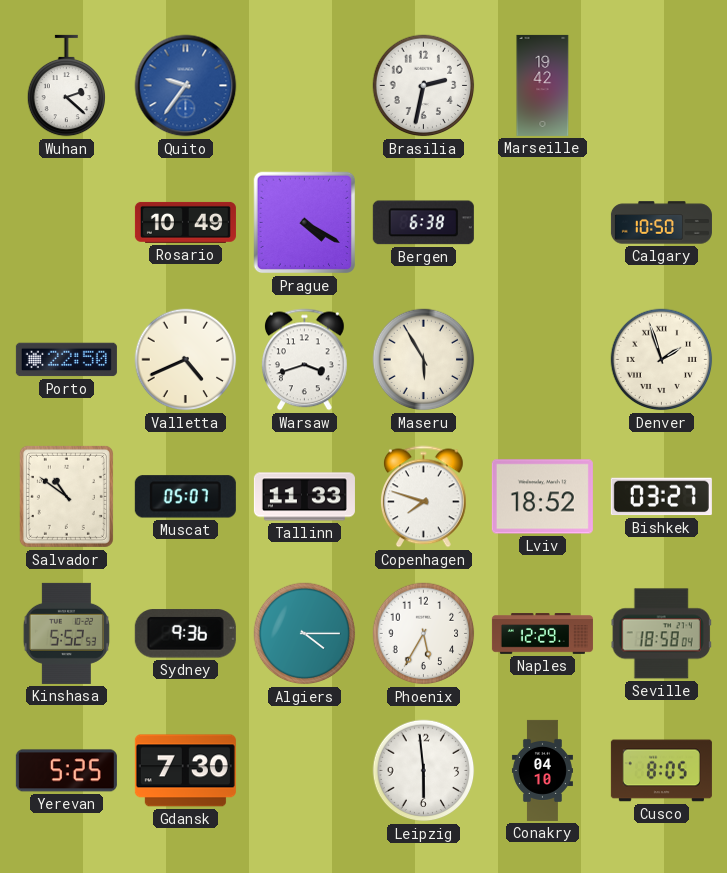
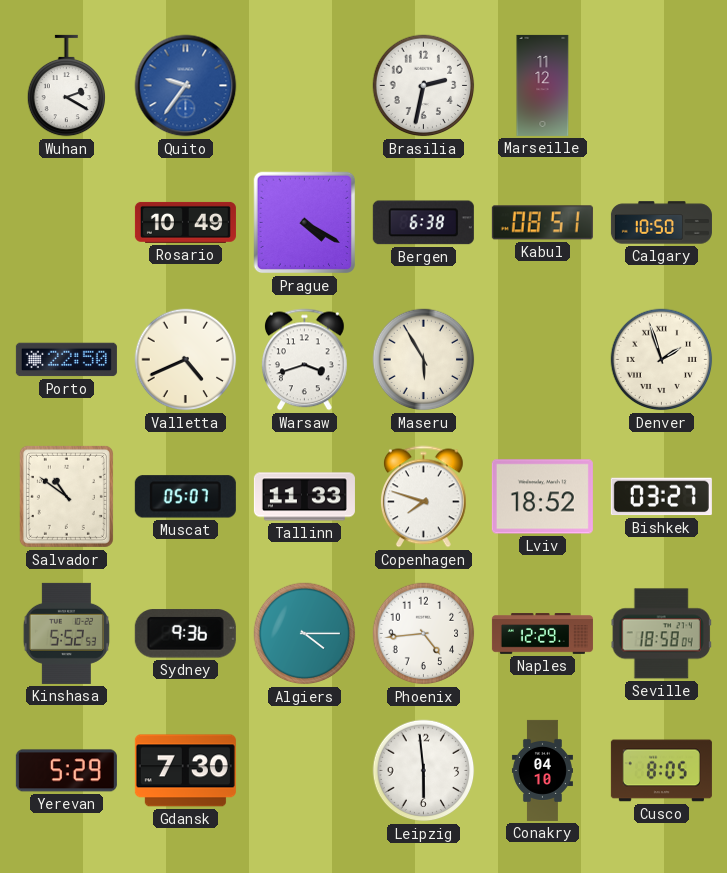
Wuhan: 2:22 -> 2:20
Marseille: 19:42 -> 11:12
Kabul: none -> 08:51
Phoenix: 5:35 -> 4:44
Yerevan: 5:25 -> 5:29
